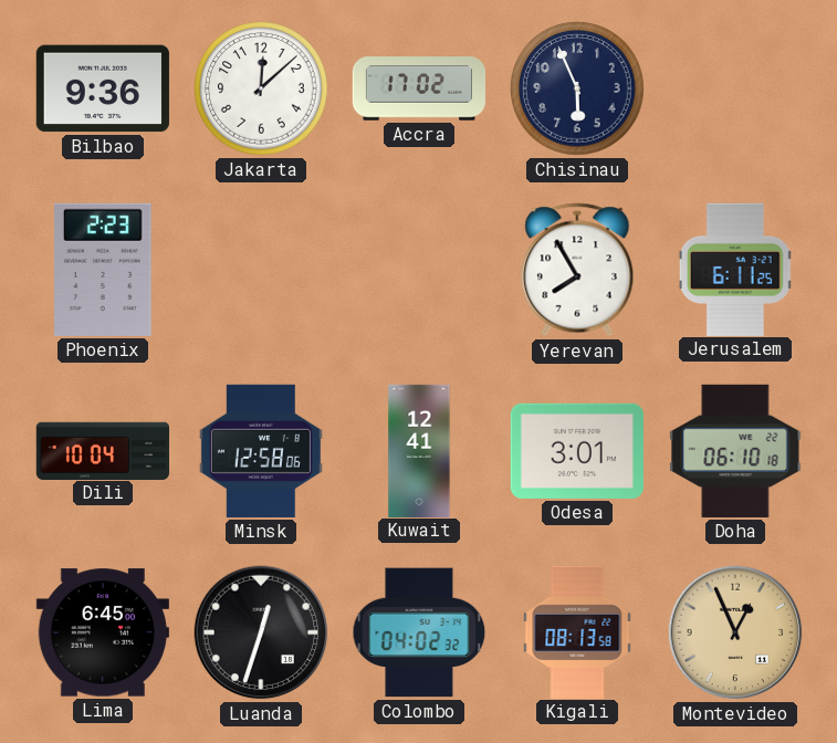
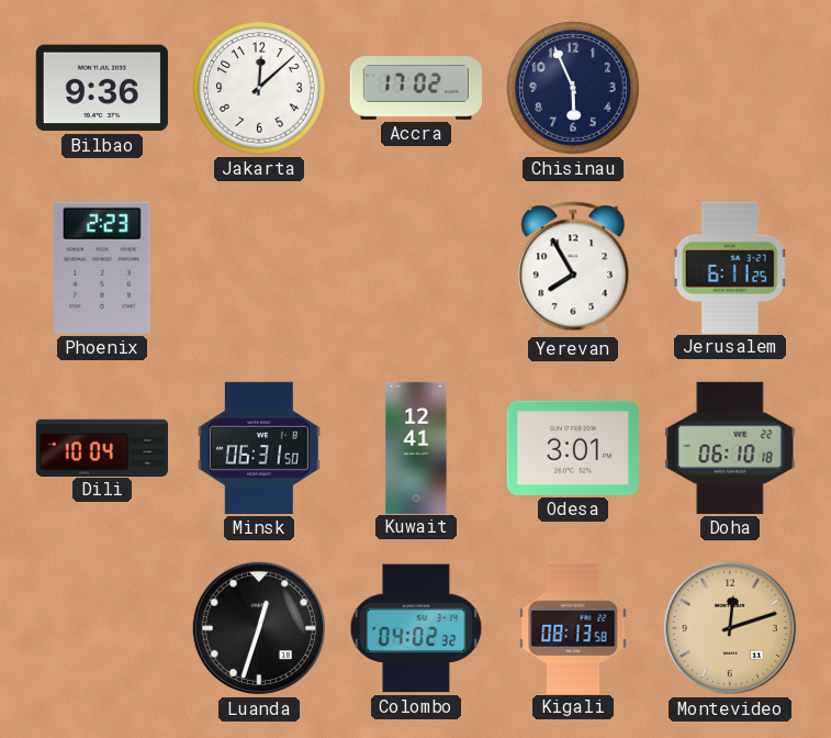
Minsk: 12:58 -> 06:31
Lima: 6:45 -> none
Montevideo: 12:56 -> 12:12
